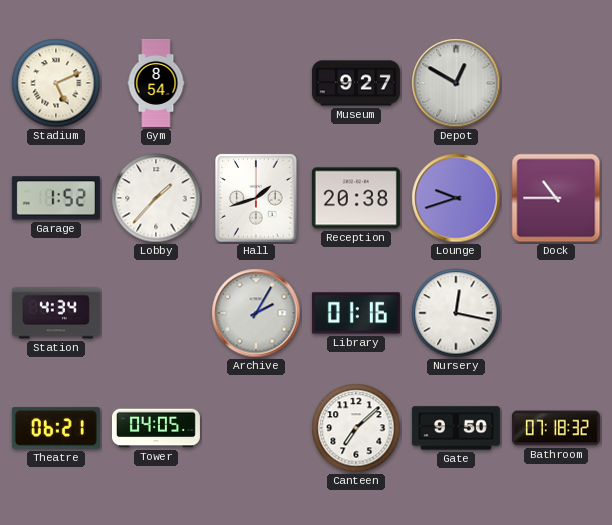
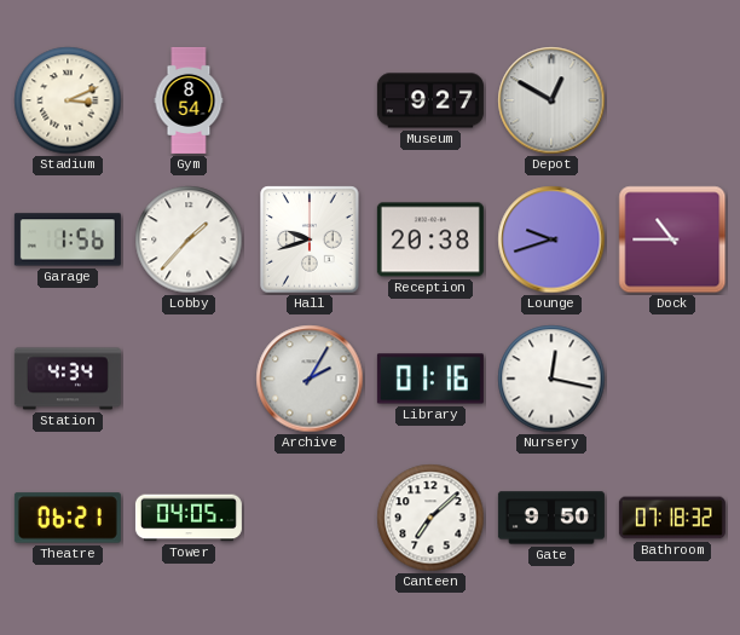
Stadium: 5:11 -> 3:11
Garage: 1:52 -> 1:56
Hall: 1:42 -> 9:42
